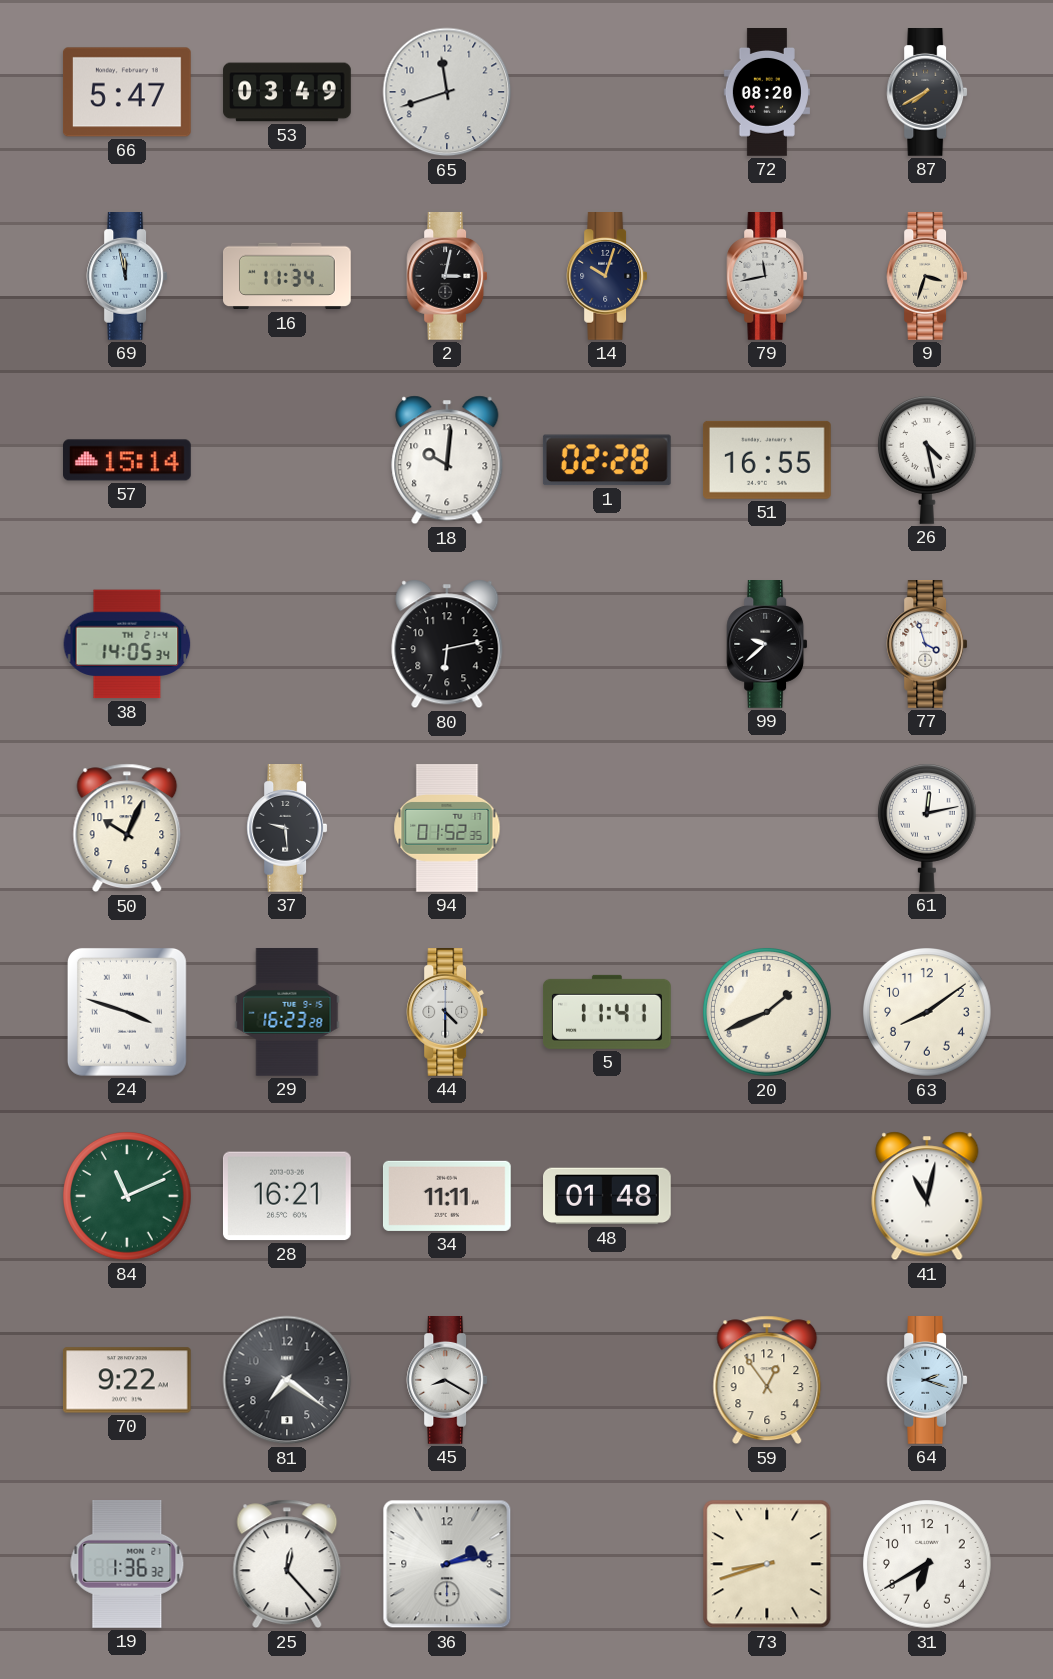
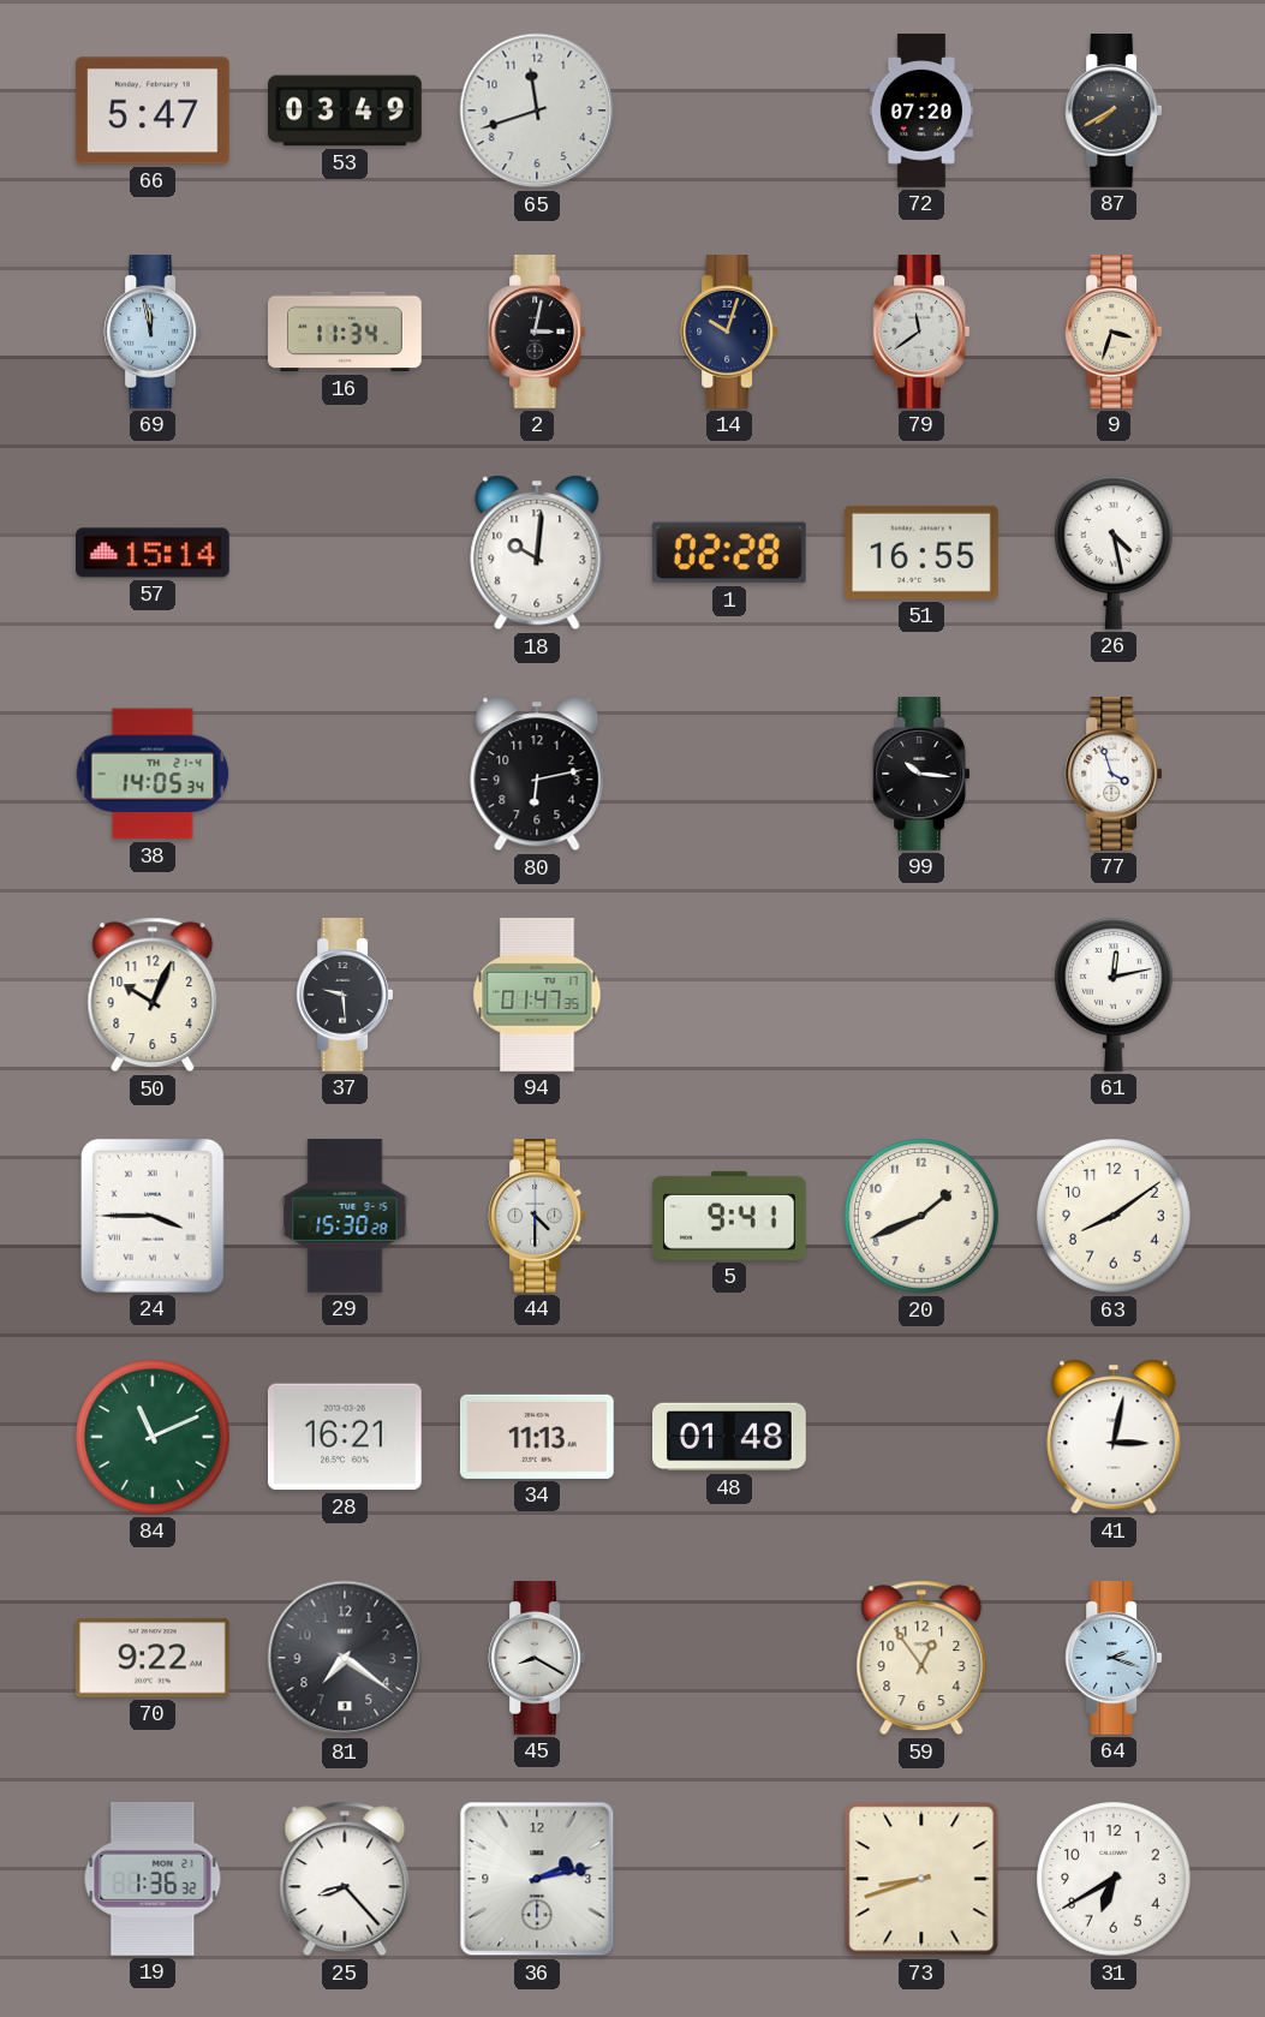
72: 08:20 -> 07:20
79: 11:43 -> 11:39
99: 9:38 -> 10:16
94: 01:52 -> 01:47
24: 3:48 -> 3:45
29: 16:23 -> 15:30
5: 11:41 -> 9:41
34: 11:11 -> 11:13
41: 11:02 -> 3:02
25: 12:23 -> 8:23
